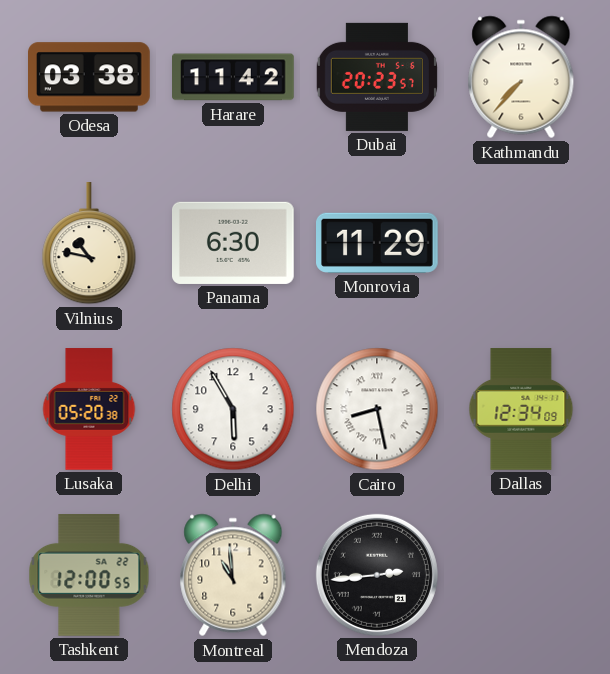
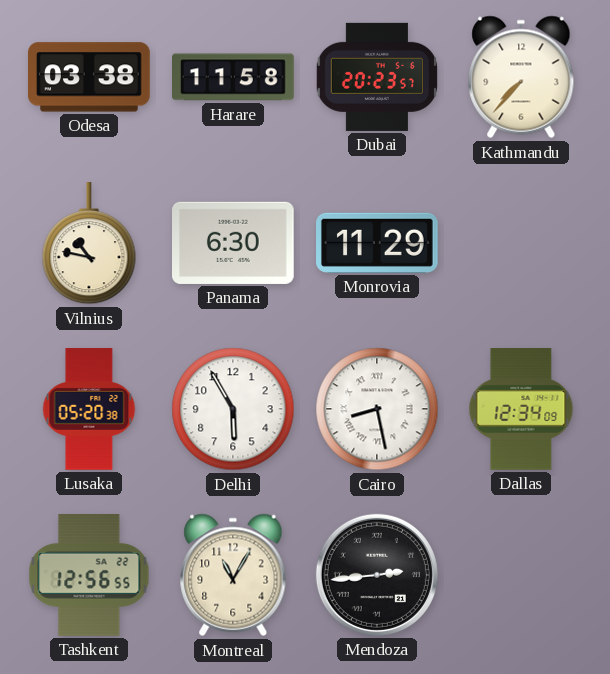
Harare: 11:42 -> 11:58
Tashkent: 12:00 -> 12:56
Montreal: 10:59 -> 11:05
